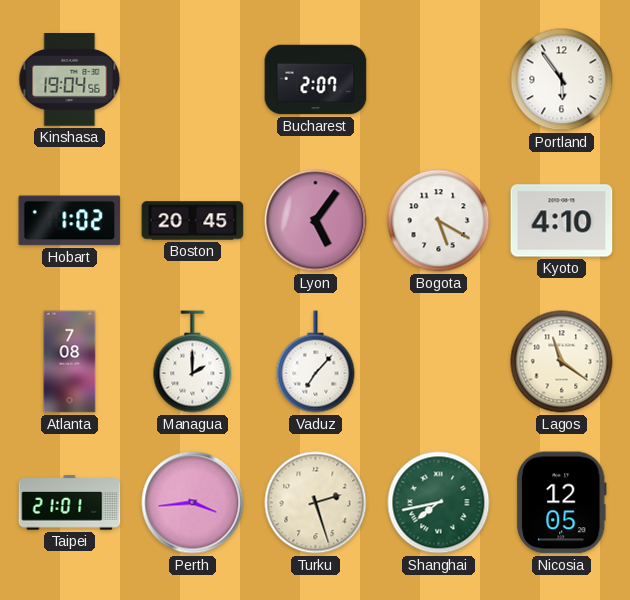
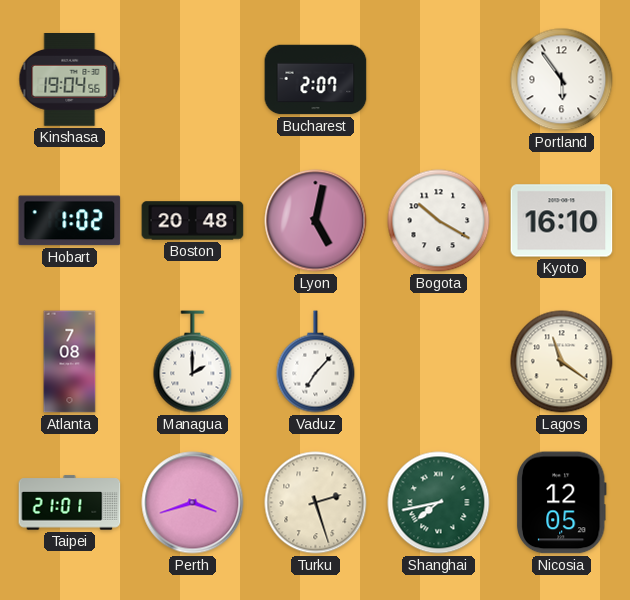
Boston: 20:45 -> 20:48
Lyon: 5:06 -> 5:02
Bogota: 5:20 -> 10:20
Kyoto: 4:10 -> 16:10
Perth: 3:44 -> 3:42
